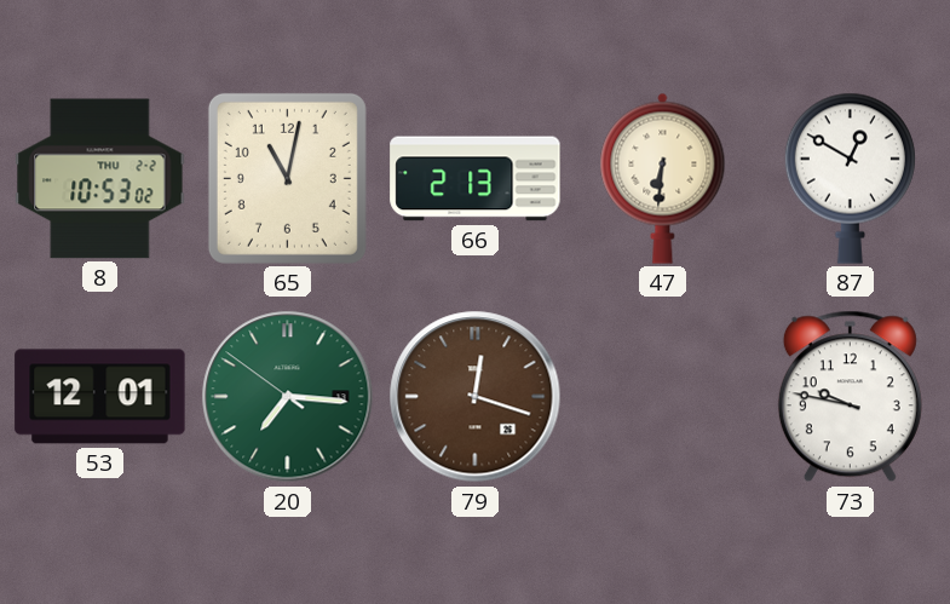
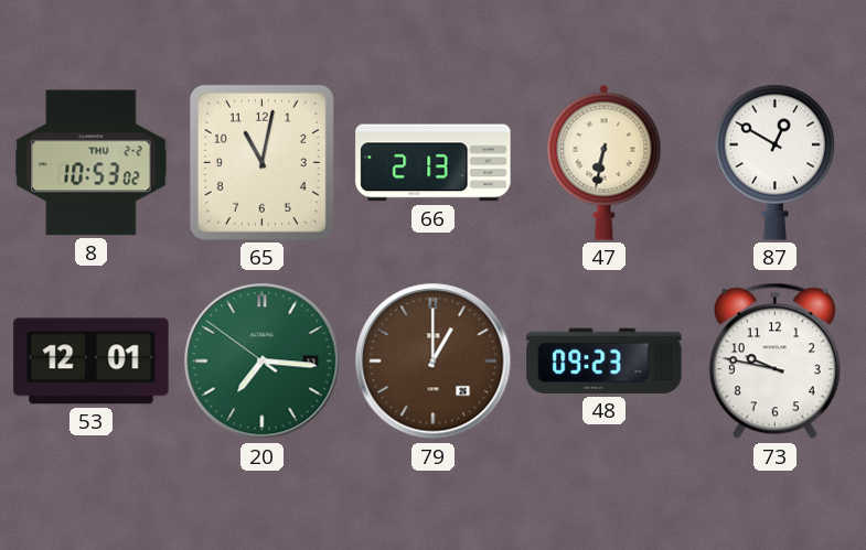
47: 6:31 -> 6:32
79: 12:18 -> 1:00
48: none -> 09:23
